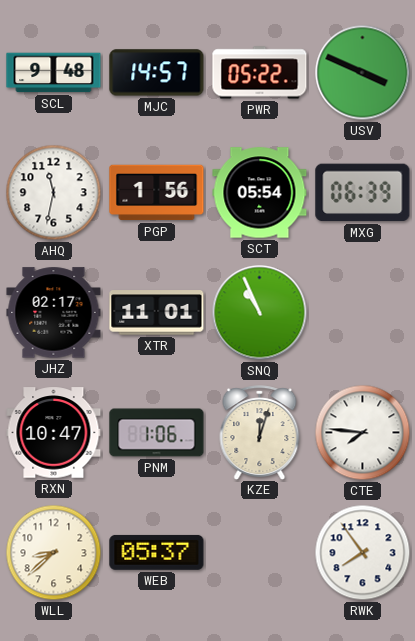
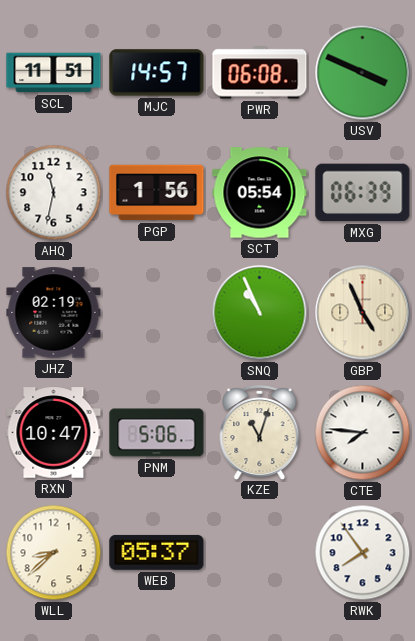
SCL: 9:48 -> 11:51
PWR: 05:22 -> 06:08
JHZ: 02:17 -> 02:19
XTR: 11:01 -> none
GBP: none -> 4:56
PNM: 1:06 -> 5:06
KZE: 12:03 -> 11:03
